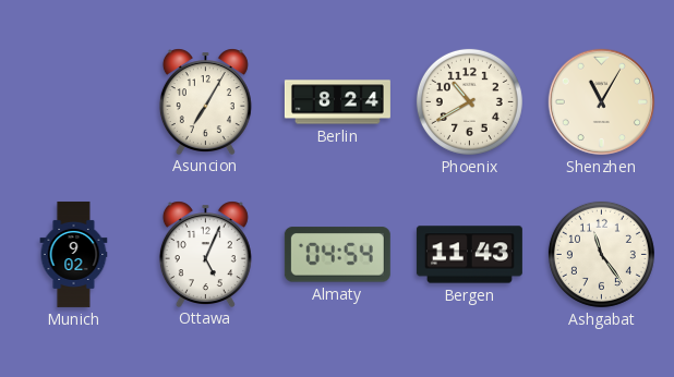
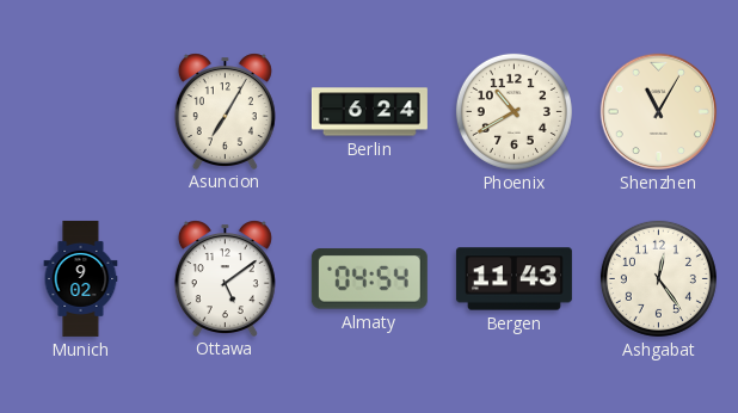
Berlin: 8:24 -> 6:24
Ottawa: 5:04 -> 5:09
Ashgabat: 11:24 -> 12:24
